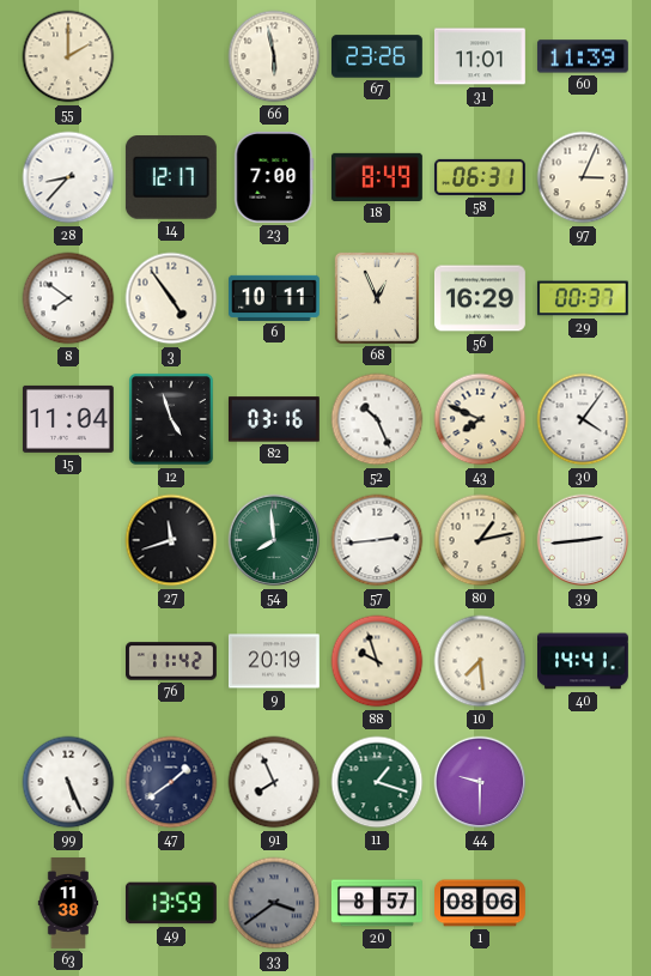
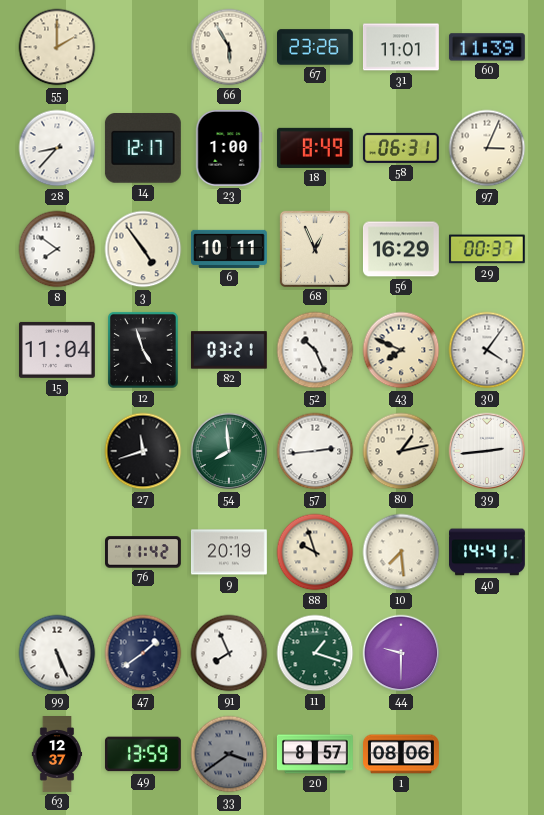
66: 5:58 -> 5:55
23: 7:00 -> 1:00
82: 03:16 -> 03:21
63: 11:38 -> 12:37
